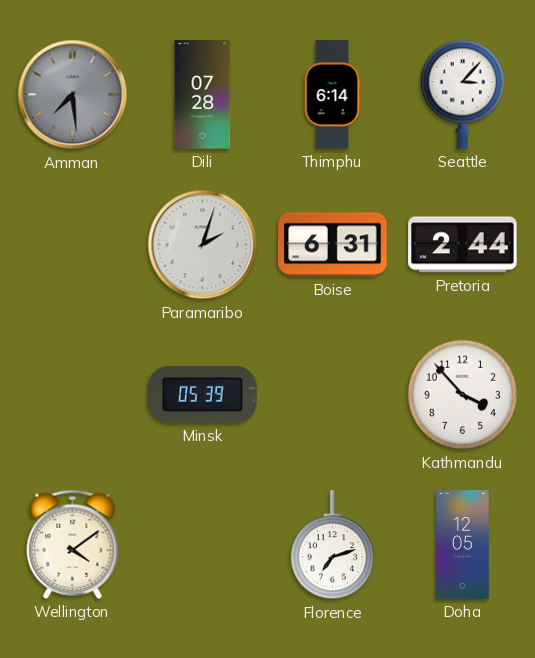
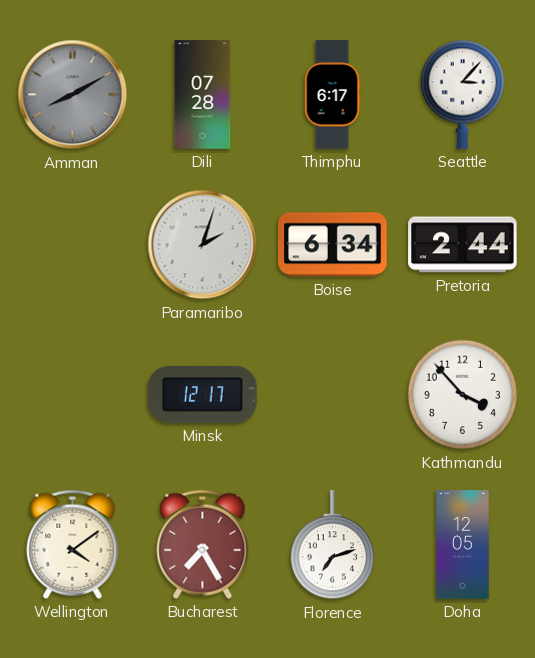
Amman: 7:29 -> 8:10
Thimphu: 6:14 -> 6:17
Boise: 6:31 -> 6:34
Minsk: 05:39 -> 12:17
Bucharest: none -> 7:25
